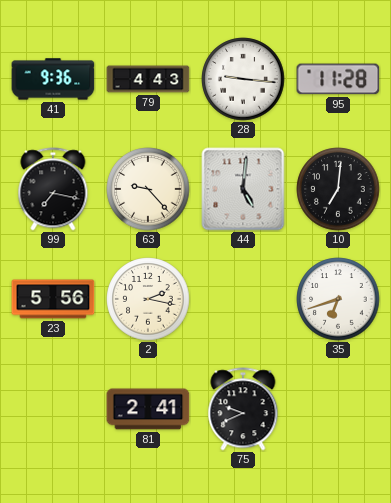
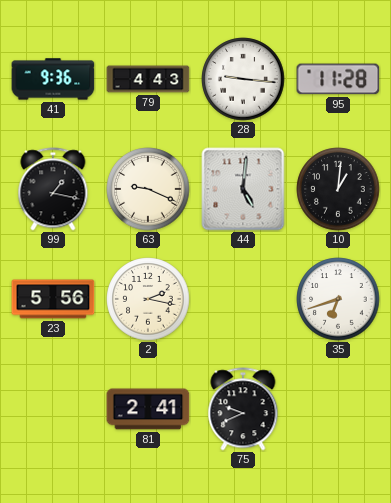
99: 7:17 -> 1:17
63: 9:23 -> 9:19
10: 7:01 -> 1:01
